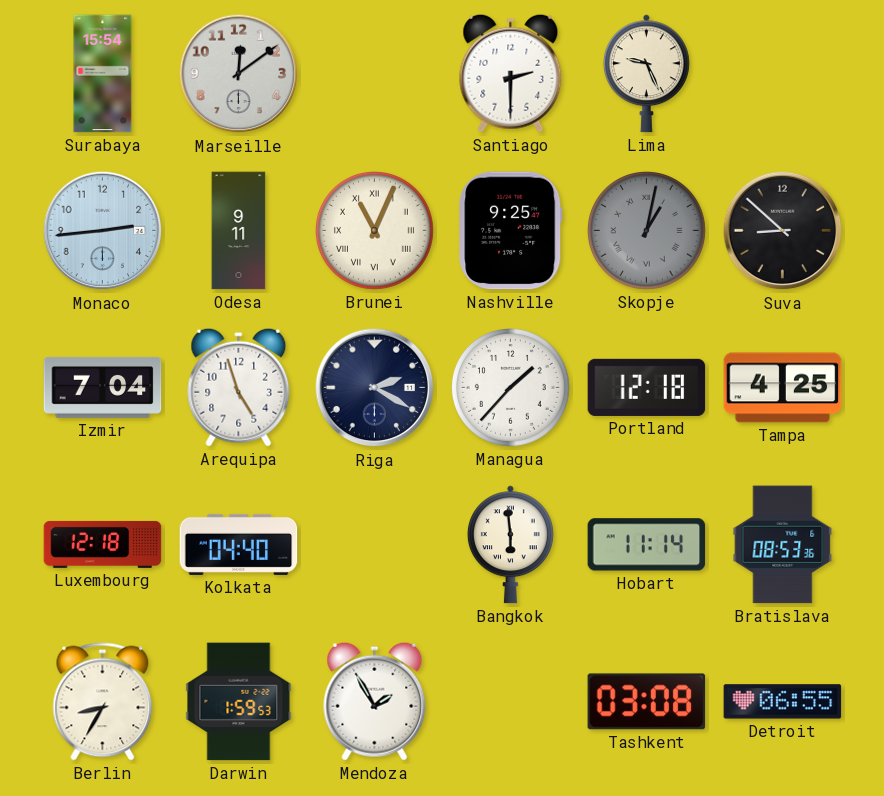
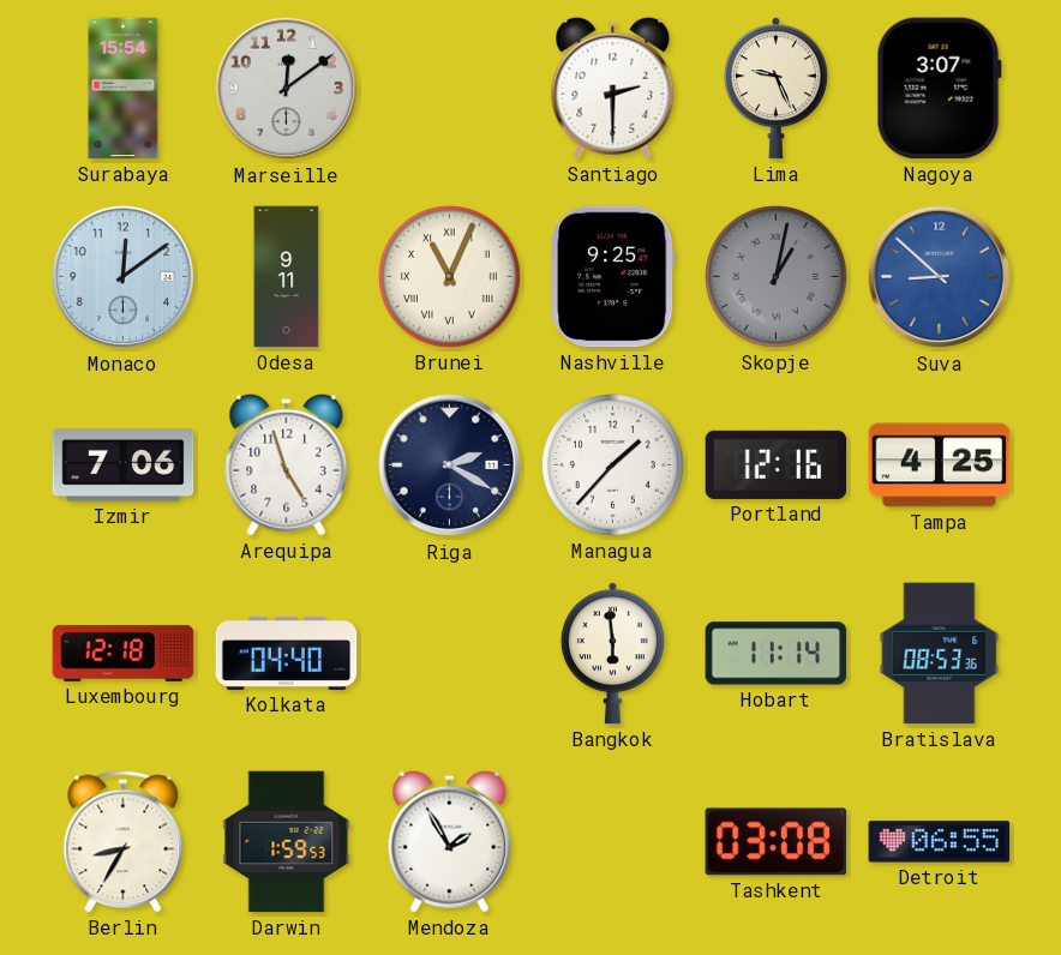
Nagoya: none -> 3:07
Monaco: 2:44 -> 12:09
Suva dial: black -> blue
Izmir: 7:04 -> 7:06
Portland: 12:18 -> 12:16
